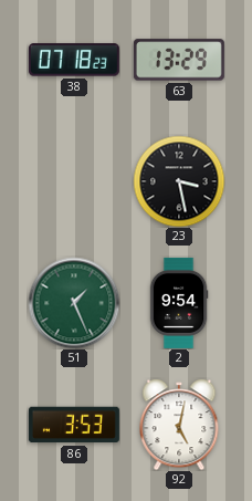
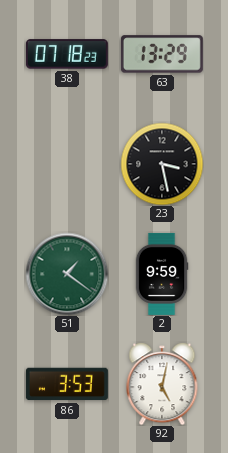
51: 1:26 -> 1:21
2: 9:54 -> 9:59
